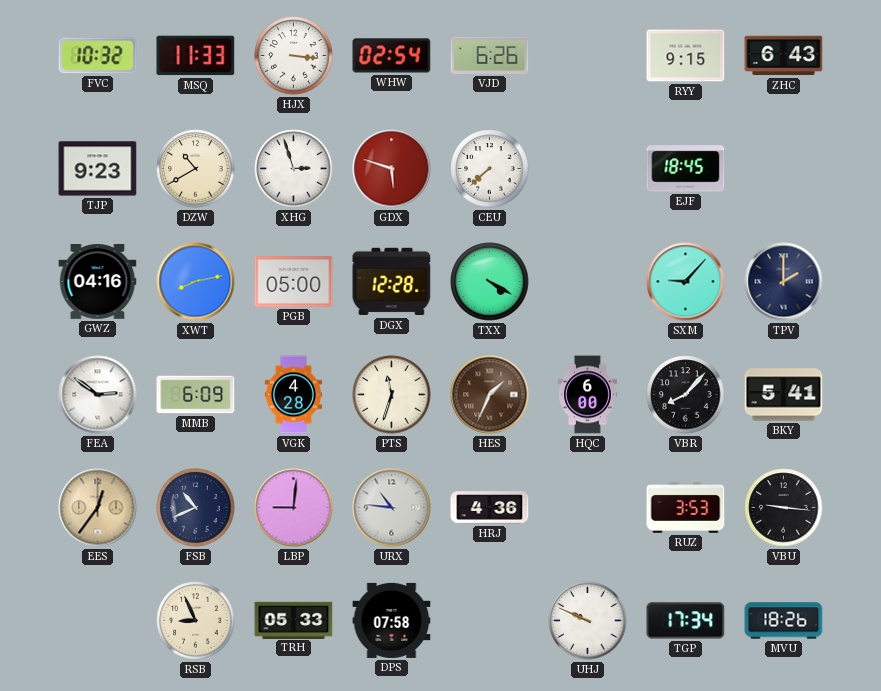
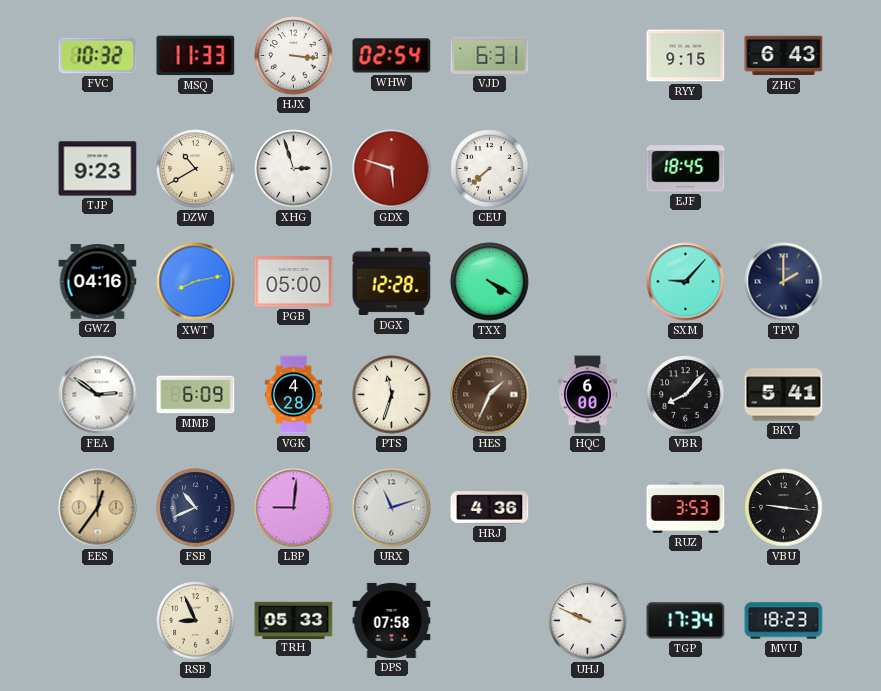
VJD: 6:26 -> 6:31
URX: 10:46 -> 11:12
MVU: 18:26 -> 18:23
